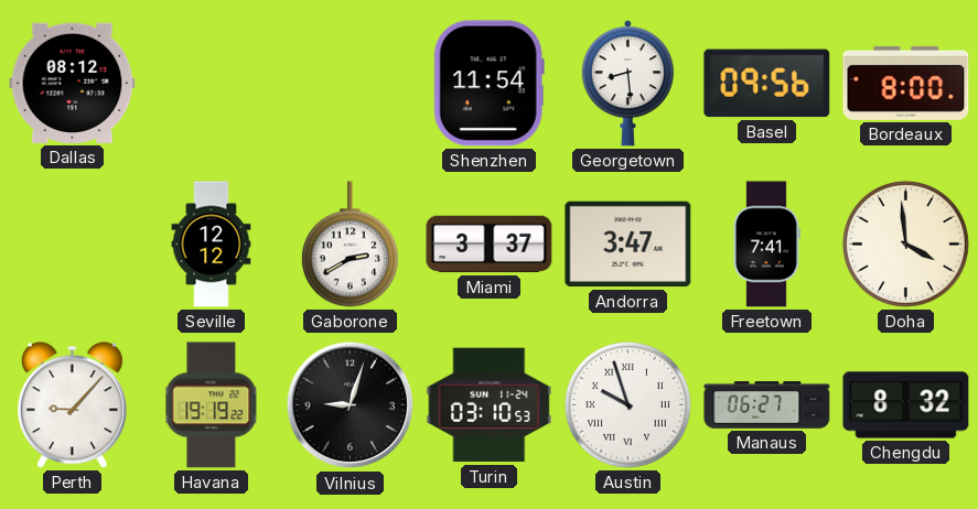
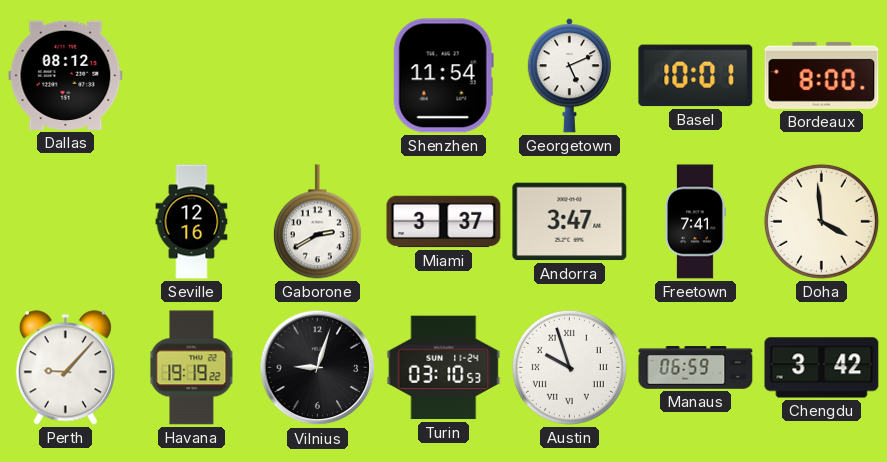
Georgetown: 8:29 -> 5:11
Basel: 09:56 -> 10:01
Seville: 12:12 -> 12:16
Manaus: 06:27 -> 06:59
Chengdu: 8:32 -> 3:42
